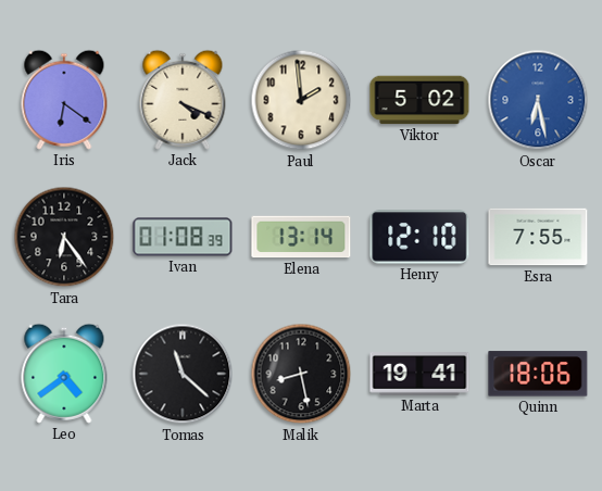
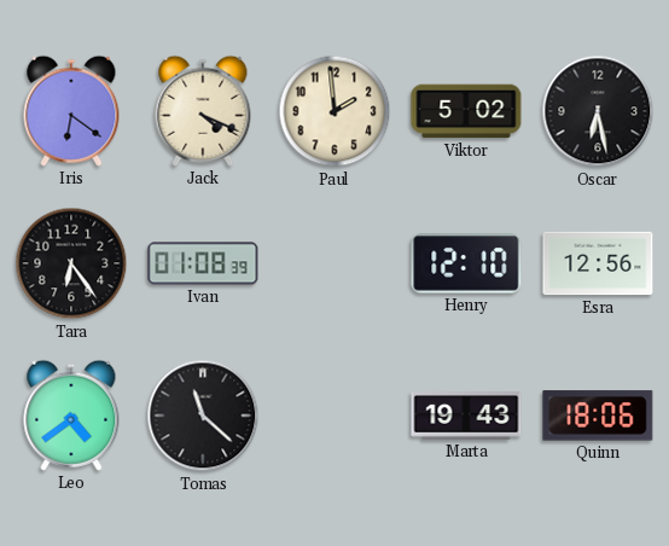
Oscar dial: blue -> black
Elena: 13:14 -> none
Esra: 7:55 -> 12:56
Malik: 8:28 -> none
Marta: 19:41 -> 19:43
